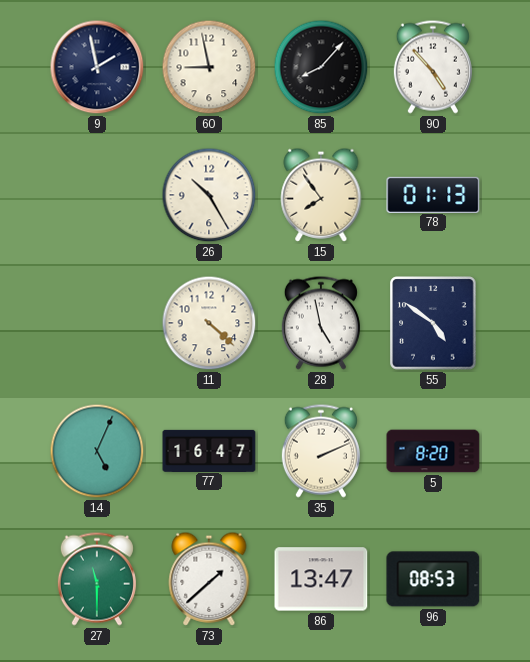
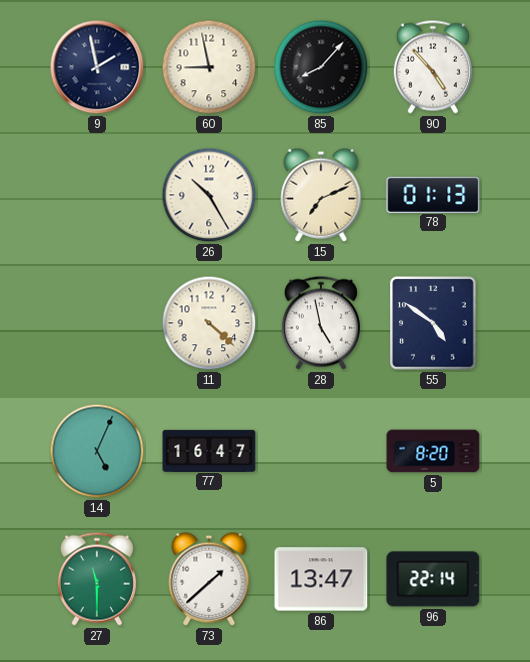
15: 7:54 -> 7:11
35: 2:11 -> none
96: 08:53 -> 22:14
